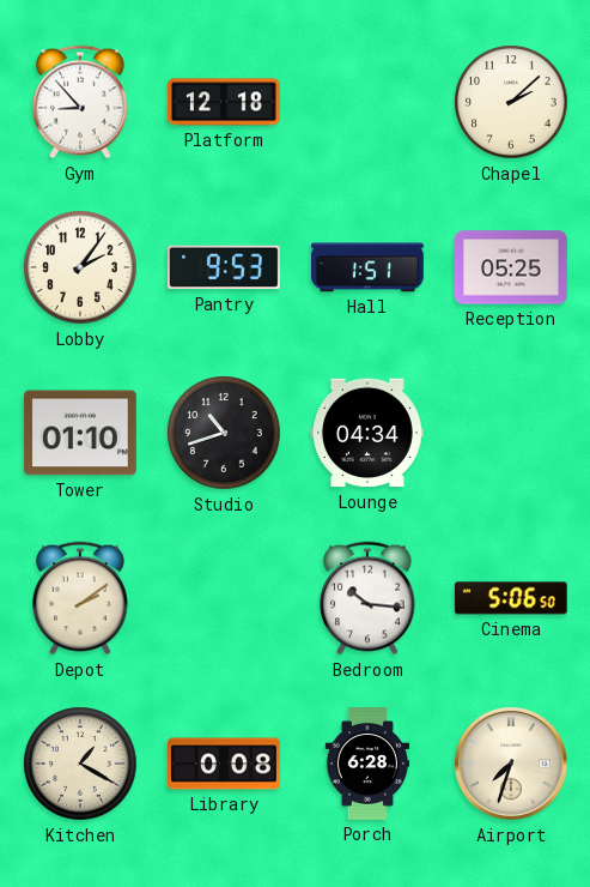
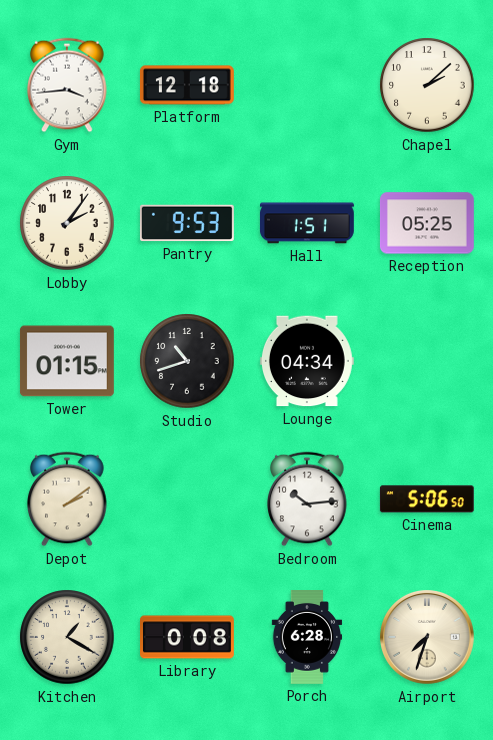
Gym: 8:53 -> 3:44
Tower: 01:10 -> 01:15
Bedroom: 10:16 -> 10:14
